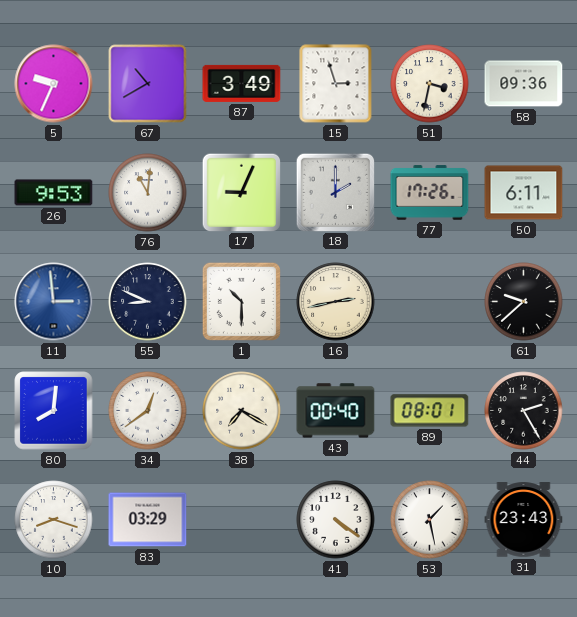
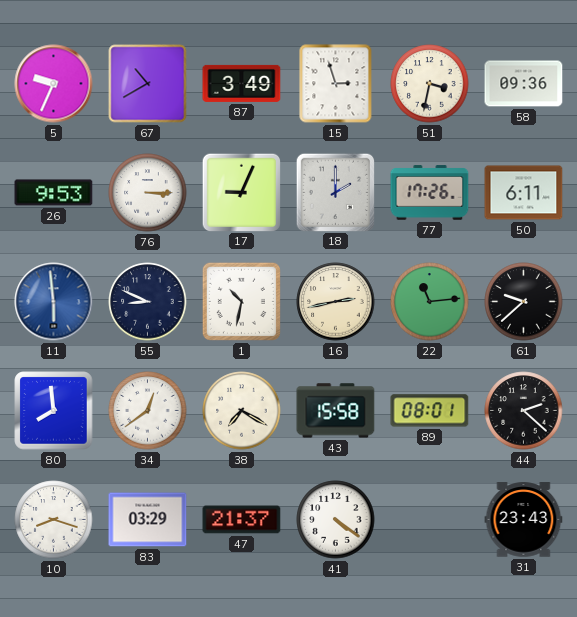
76: 11:01 -> 3:15
11: 2:59 -> 5:59
1: 10:30 -> 10:32
22: none -> 11:14
80: 8:01 -> 7:59
43: 00:40 -> 15:58
44: 2:25 -> 2:22
47: none -> 21:37
53: 1:28 -> none
